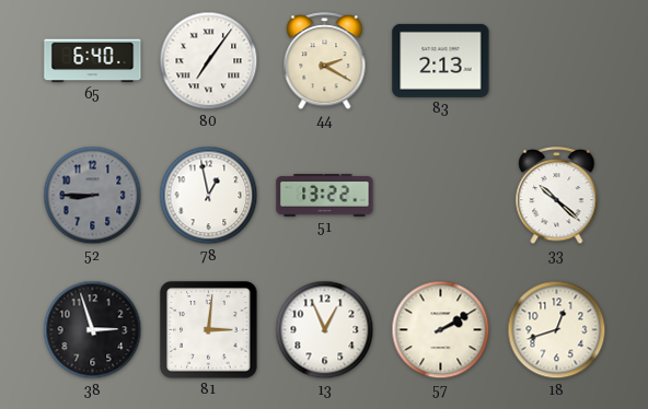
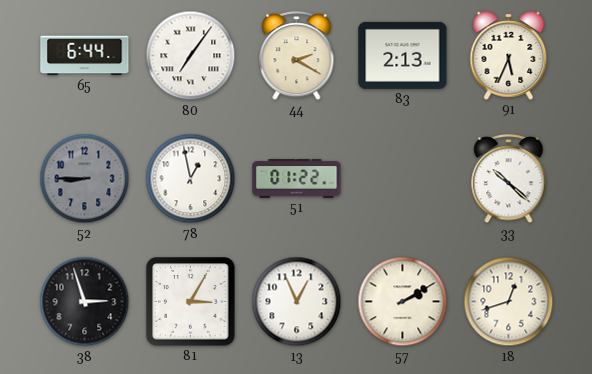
65: 6:40 -> 6:44
91: none -> 5:34
51: 13:22 -> 01:22
81: 3:01 -> 3:05
